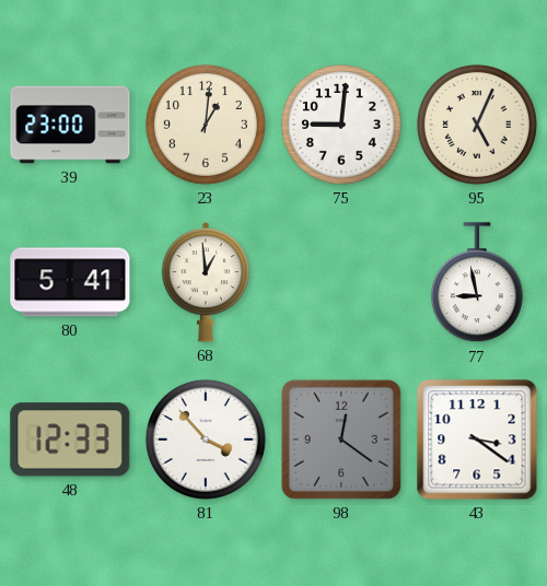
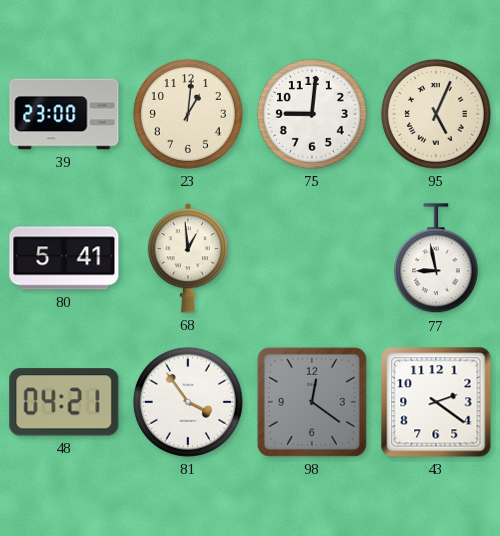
48: 12:33 -> 04:21
81: 3:53 -> 3:54
43: 3:21 -> 2:21
